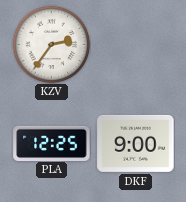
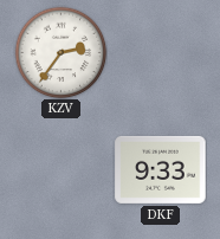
PLA: 12:25 -> none
DKF: 9:00 -> 9:33
